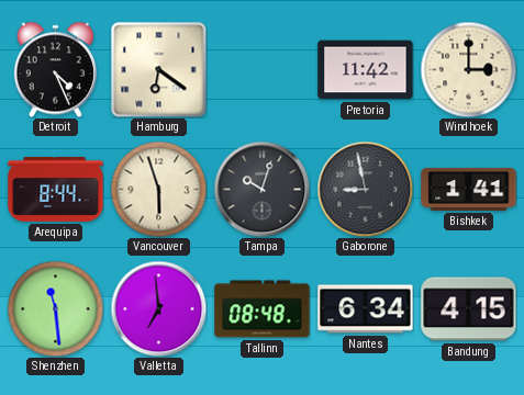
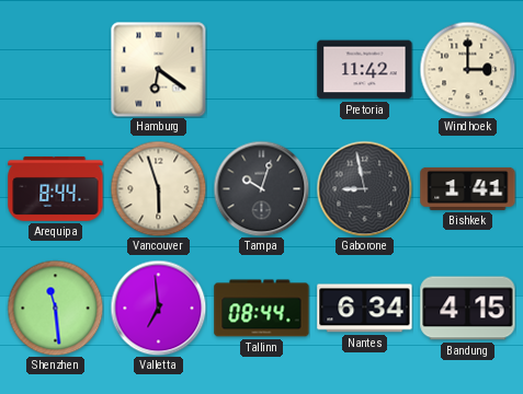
Detroit: 4:26 -> none
Tallinn: 08:48 -> 08:44
